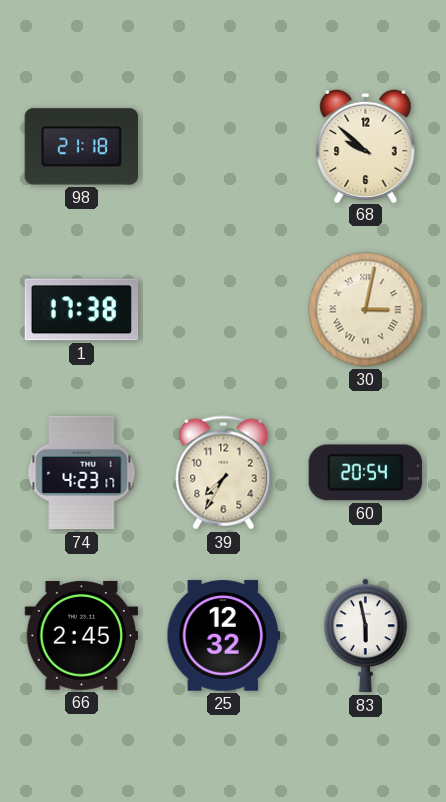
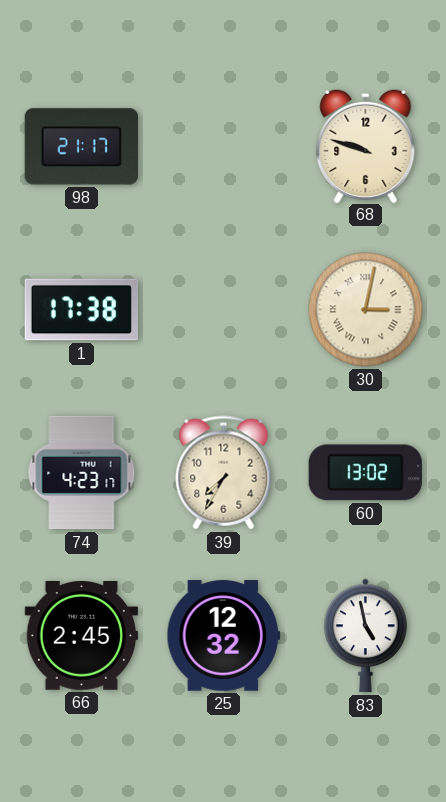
98: 21:18 -> 21:17
68: 9:52 -> 9:48
60: 20:54 -> 13:02
83: 5:58 -> 4:58
